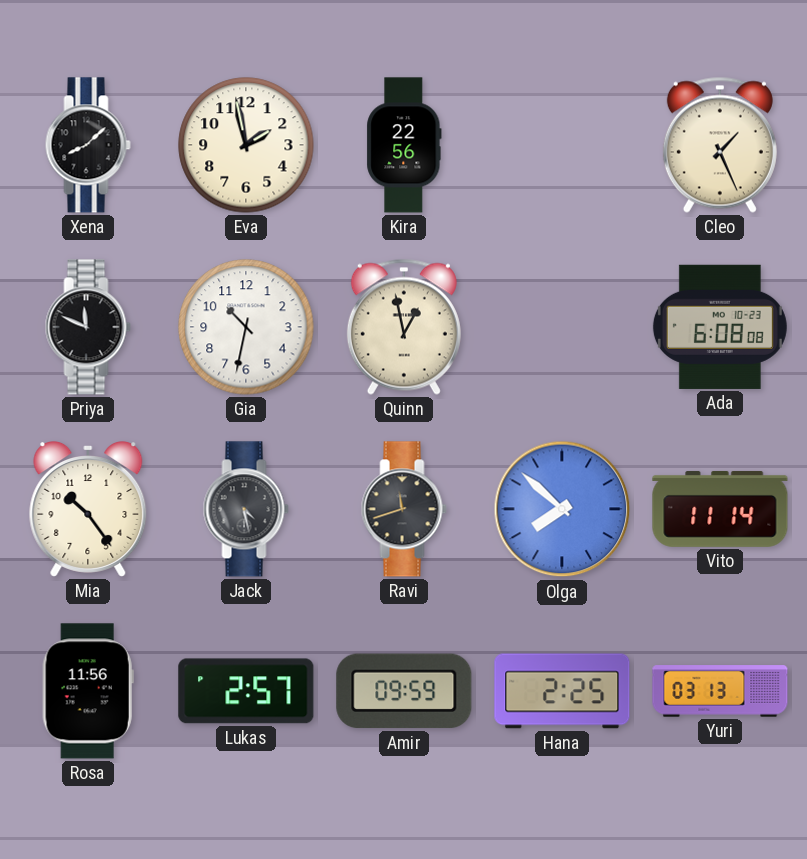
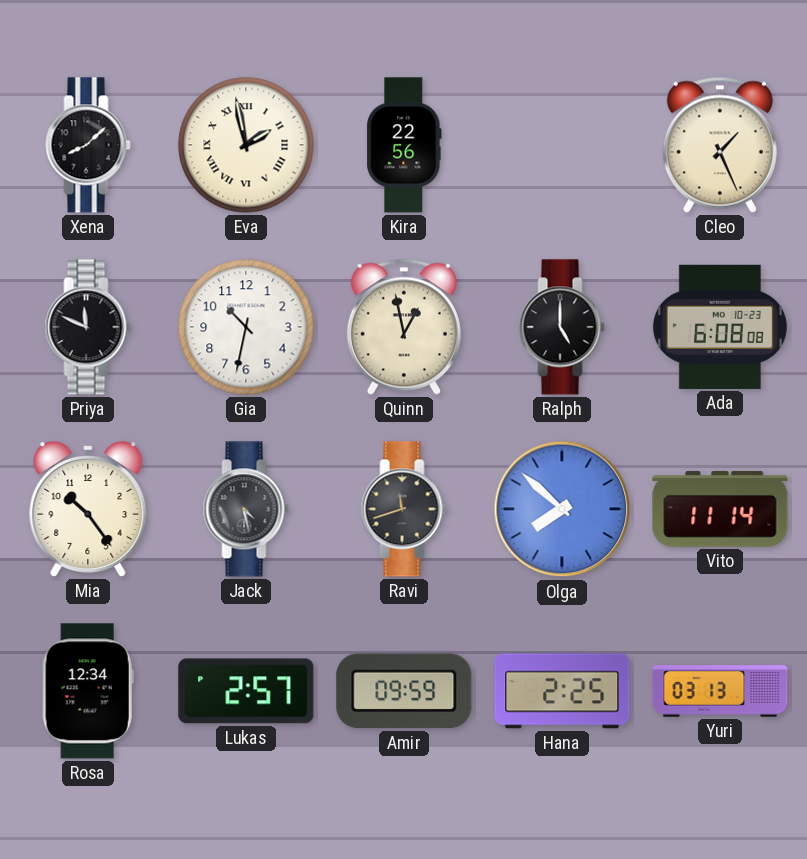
Eva numerals: Arabic -> Roman
Ralph: none -> 5:00
Rosa: 11:56 -> 12:34
